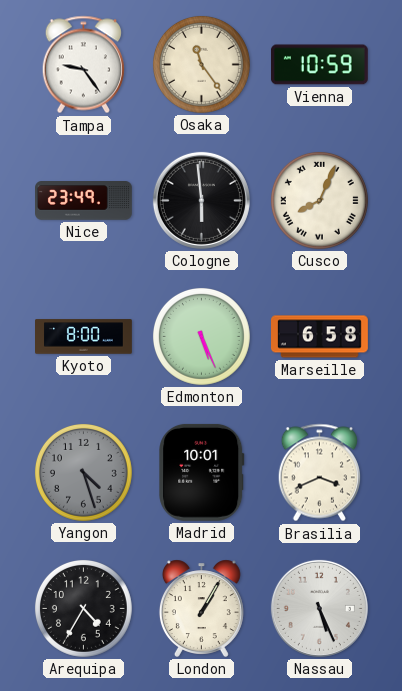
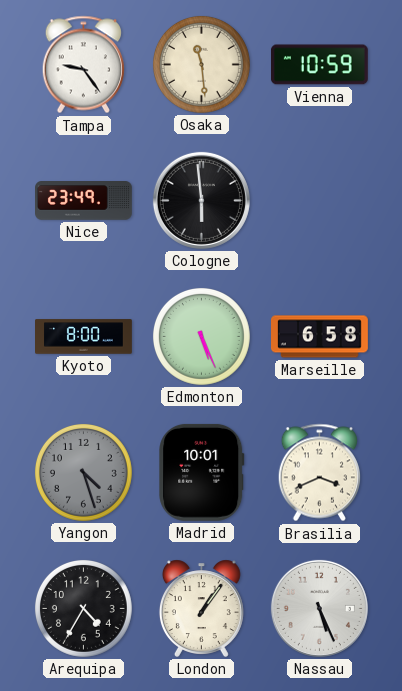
Osaka: 11:24 -> 11:29
Cusco: 8:04 -> none
London: 1:05 -> 1:06
